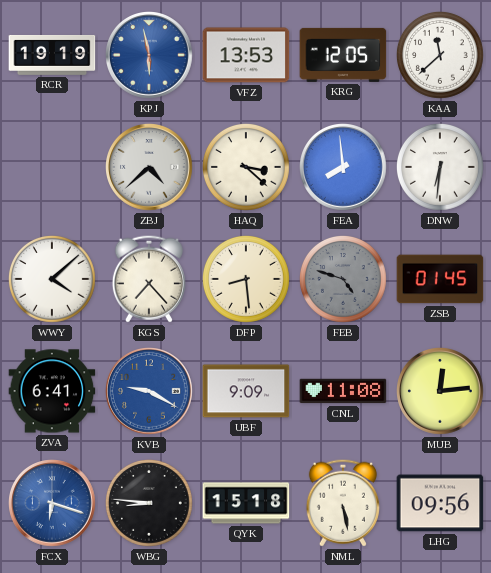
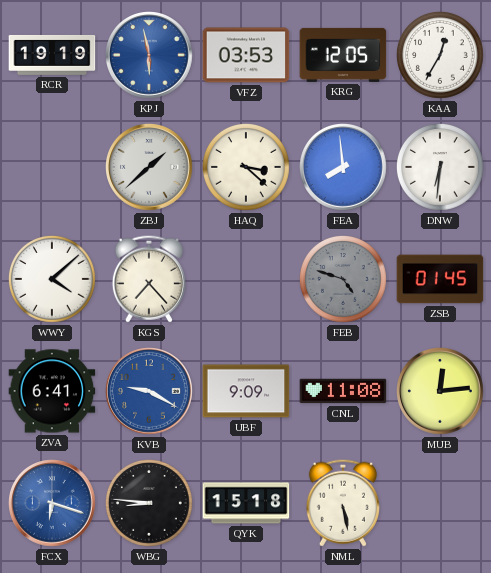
VFZ: 13:53 -> 03:53
KAA: 11:38 -> 12:35
ZBJ: 4:38 -> 1:38
DFP: 8:29 -> none
LHG: 09:56 -> none
